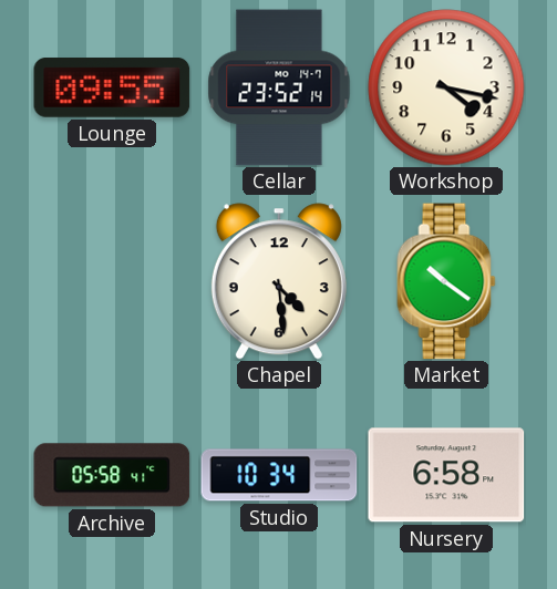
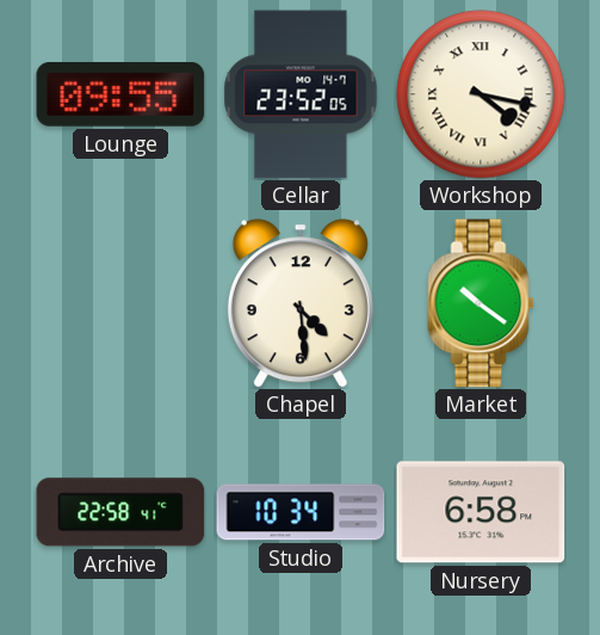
Cellar: 23:52:14 -> 23:52:05
Workshop numerals: Arabic -> Roman
Archive: 05:58 -> 22:58
